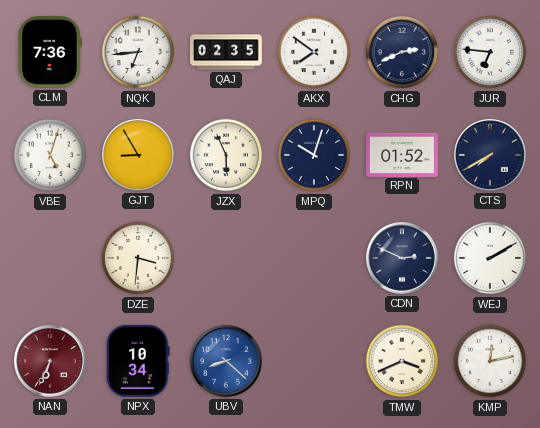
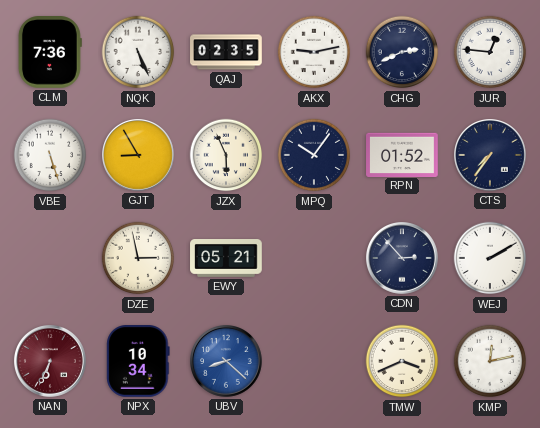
NQK: 6:44 -> 5:26
AKX: 7:51 -> 9:13
JUR: 6:46 -> 12:46
VBE: 5:03 -> 5:27
MPQ: 10:03 -> 10:06
CTS: 7:40 -> 7:36
DZE: 3:31 -> 2:58
EWY: none -> 05:21
CDN: 2:49 -> 2:53
